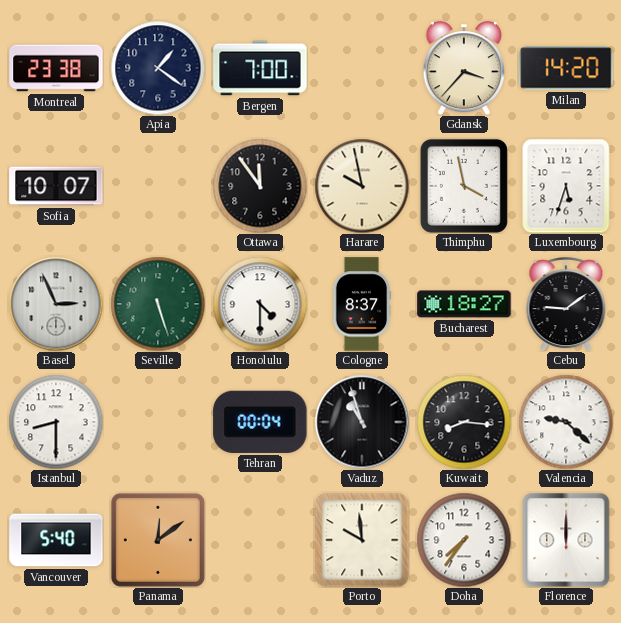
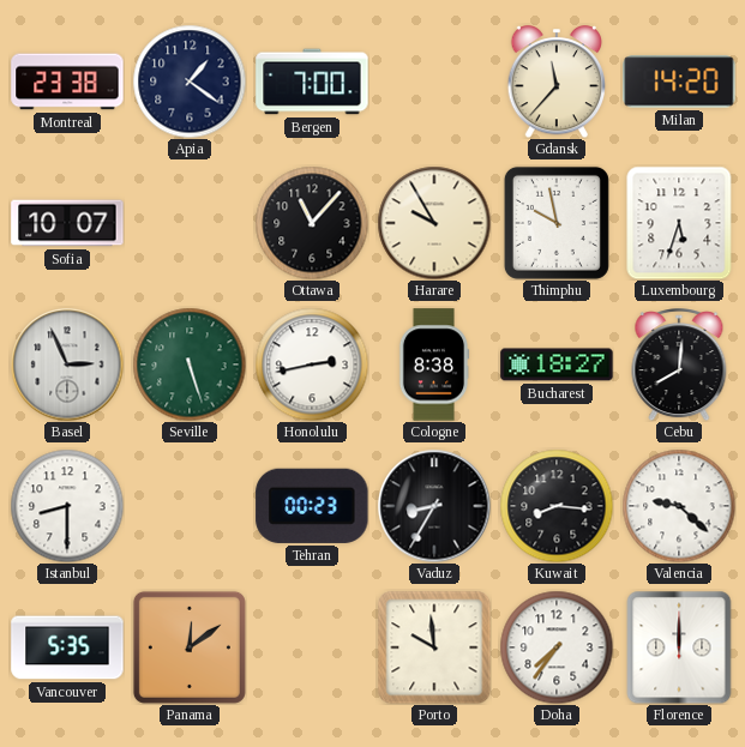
Gdansk: 3:37 -> 11:37
Ottawa: 11:54 -> 11:07
Harare: 9:58 -> 9:55
Thimphu: 3:58 -> 9:58
Honolulu: 4:30 -> 2:43
Cologne: 8:37 -> 8:38
Cebu: 9:09 -> 8:01
Tehran: 00:04 -> 00:23
Vaduz: 10:57 -> 8:35
Vancouver: 5:40 -> 5:35
